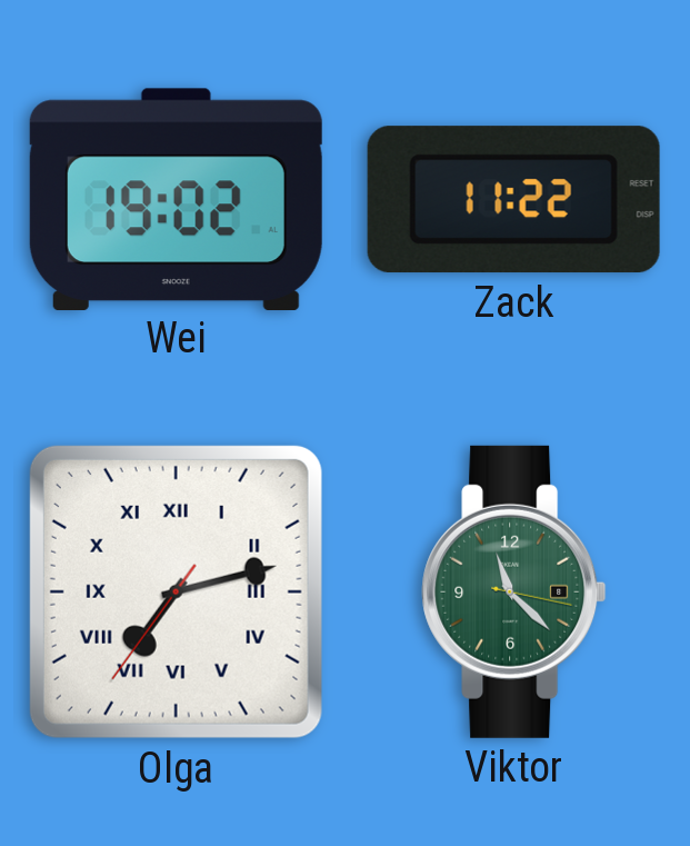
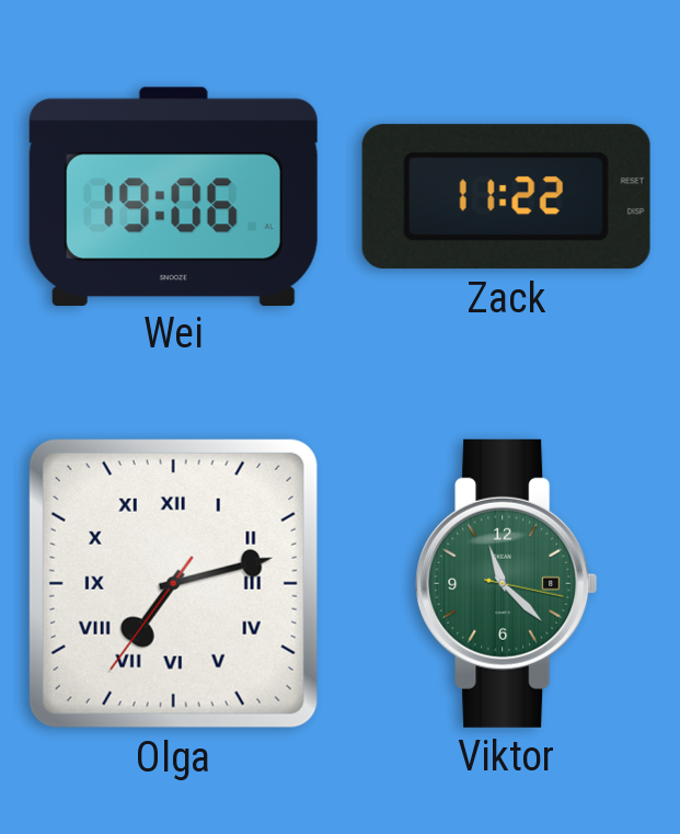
Wei: 19:02 -> 19:06
